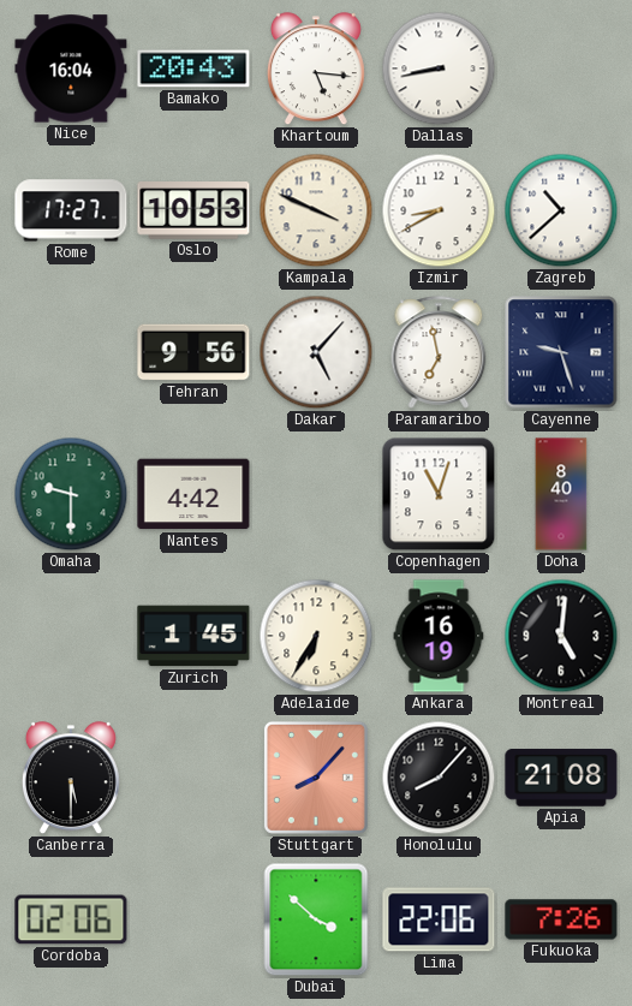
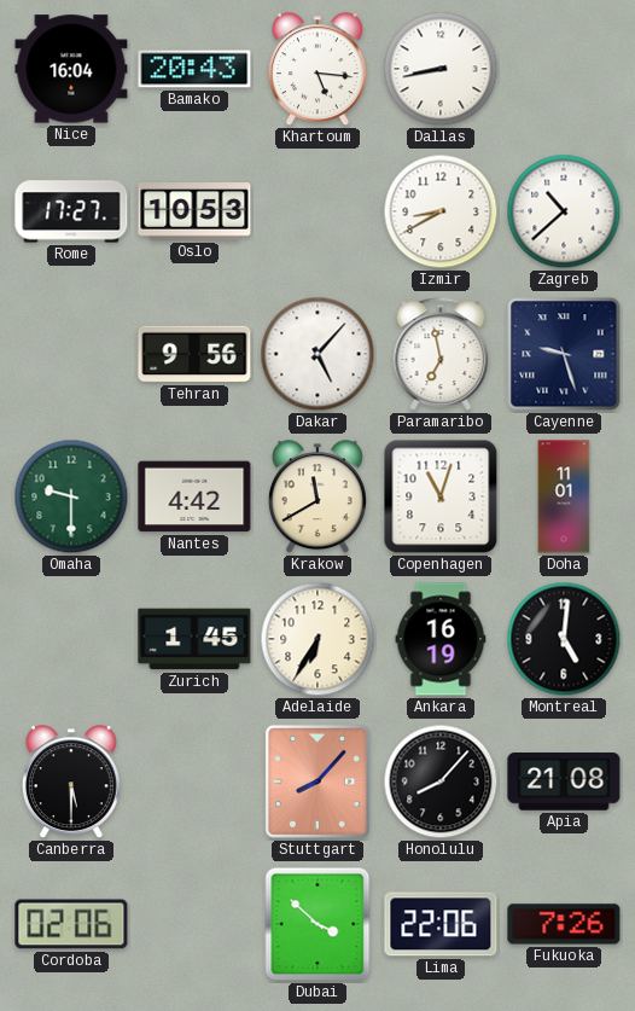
Kampala: 3:49 -> none
Krakow: none -> 11:40
Doha: 8:40 -> 11:01
